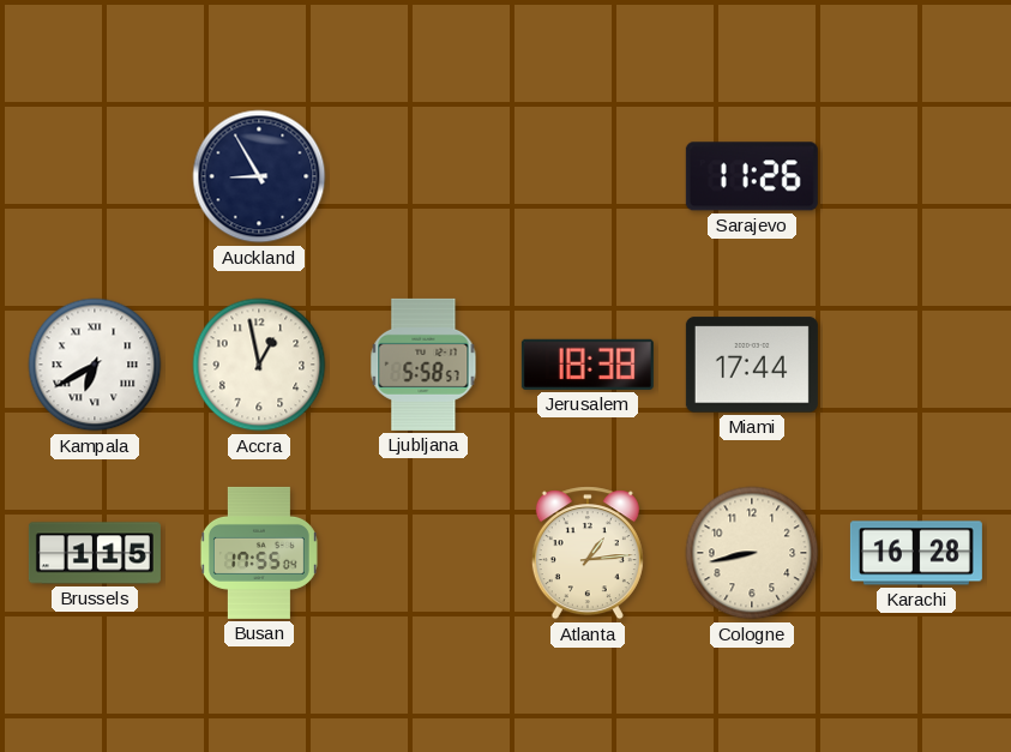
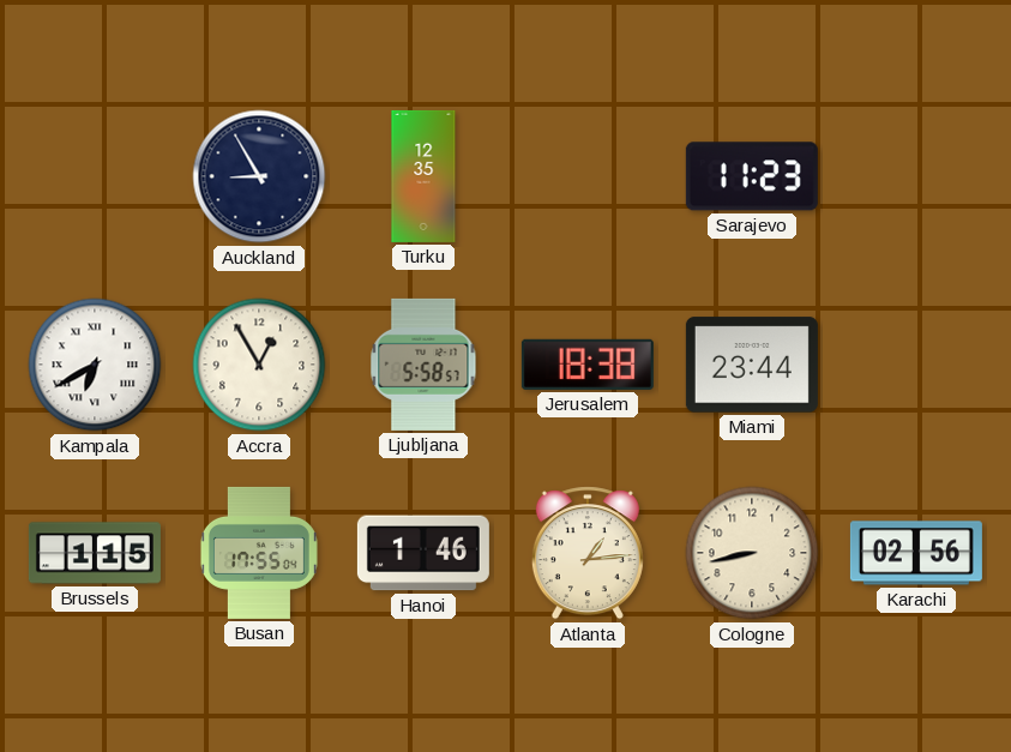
Turku: none -> 12:35
Sarajevo: 11:26 -> 11:23
Accra: 12:58 -> 12:55
Miami: 17:44 -> 23:44
Hanoi: none -> 1:46
Karachi: 16:28 -> 02:56
